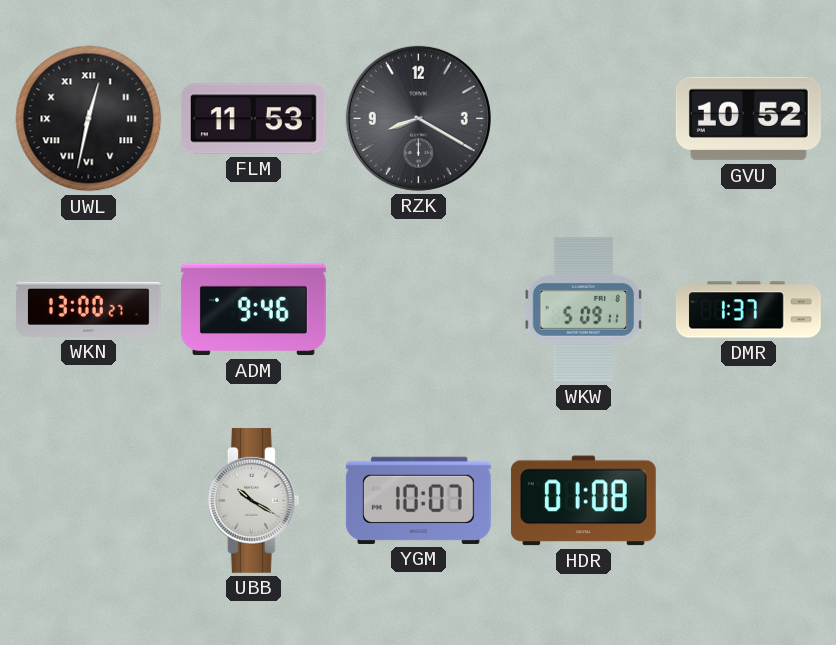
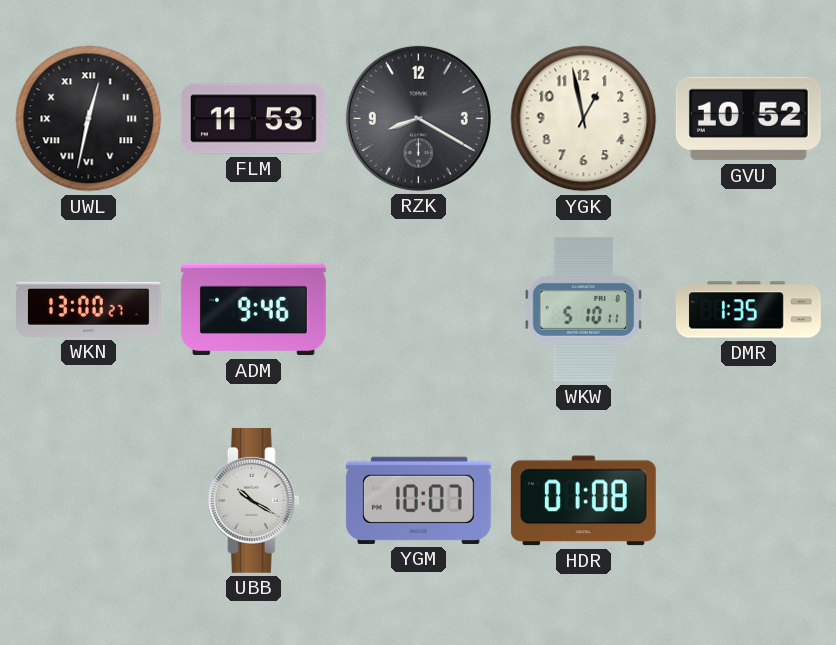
YGK: none -> 12:58
WKW: 5:09 -> 5:10
DMR: 1:37 -> 1:35
